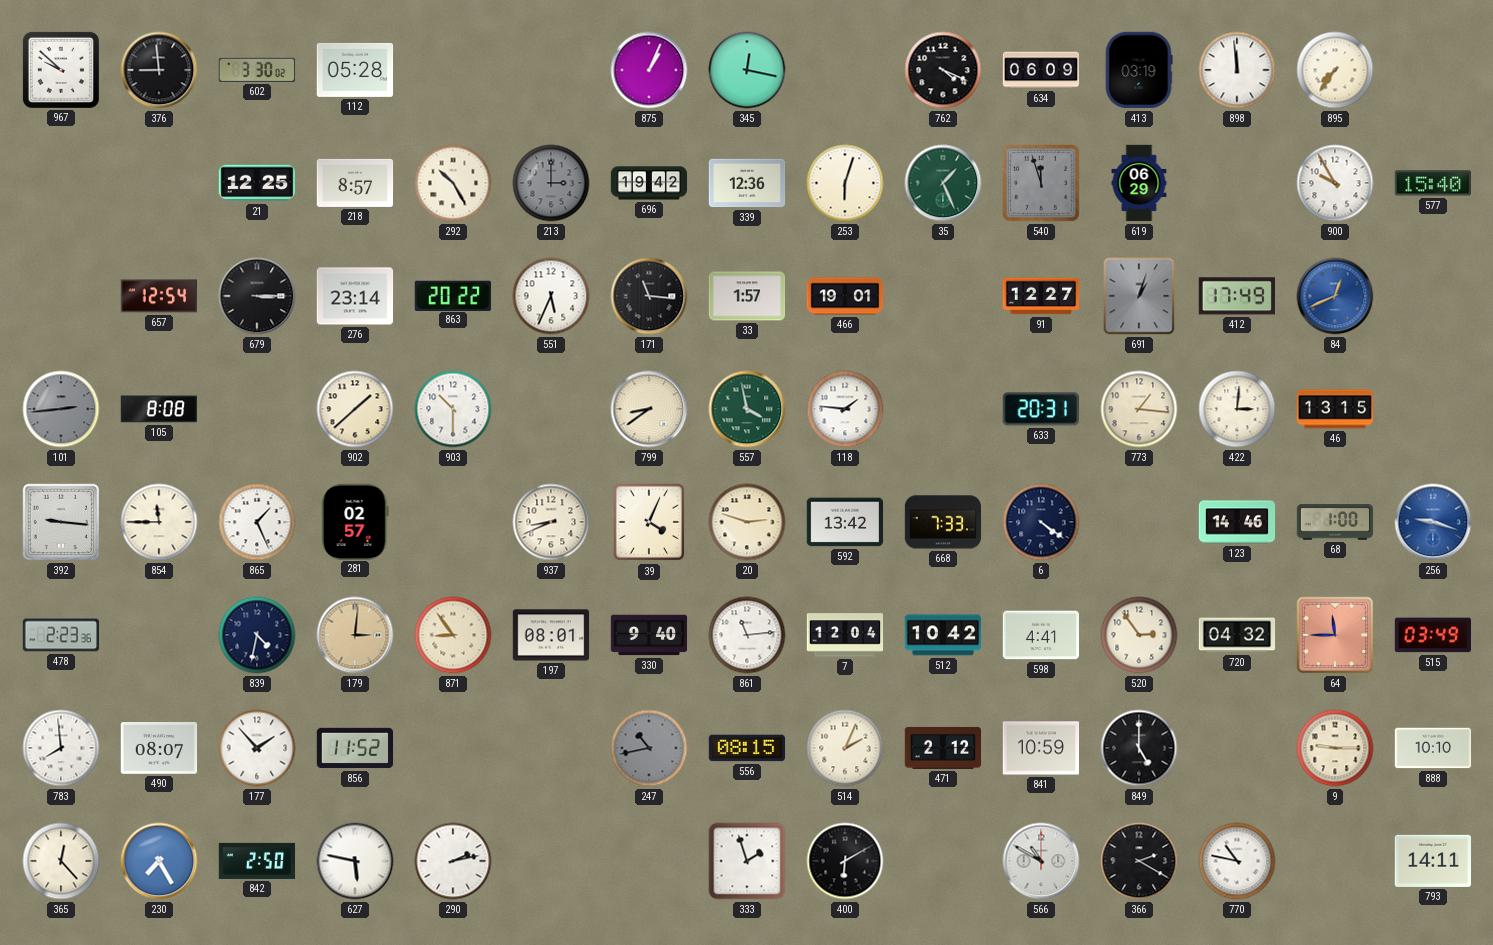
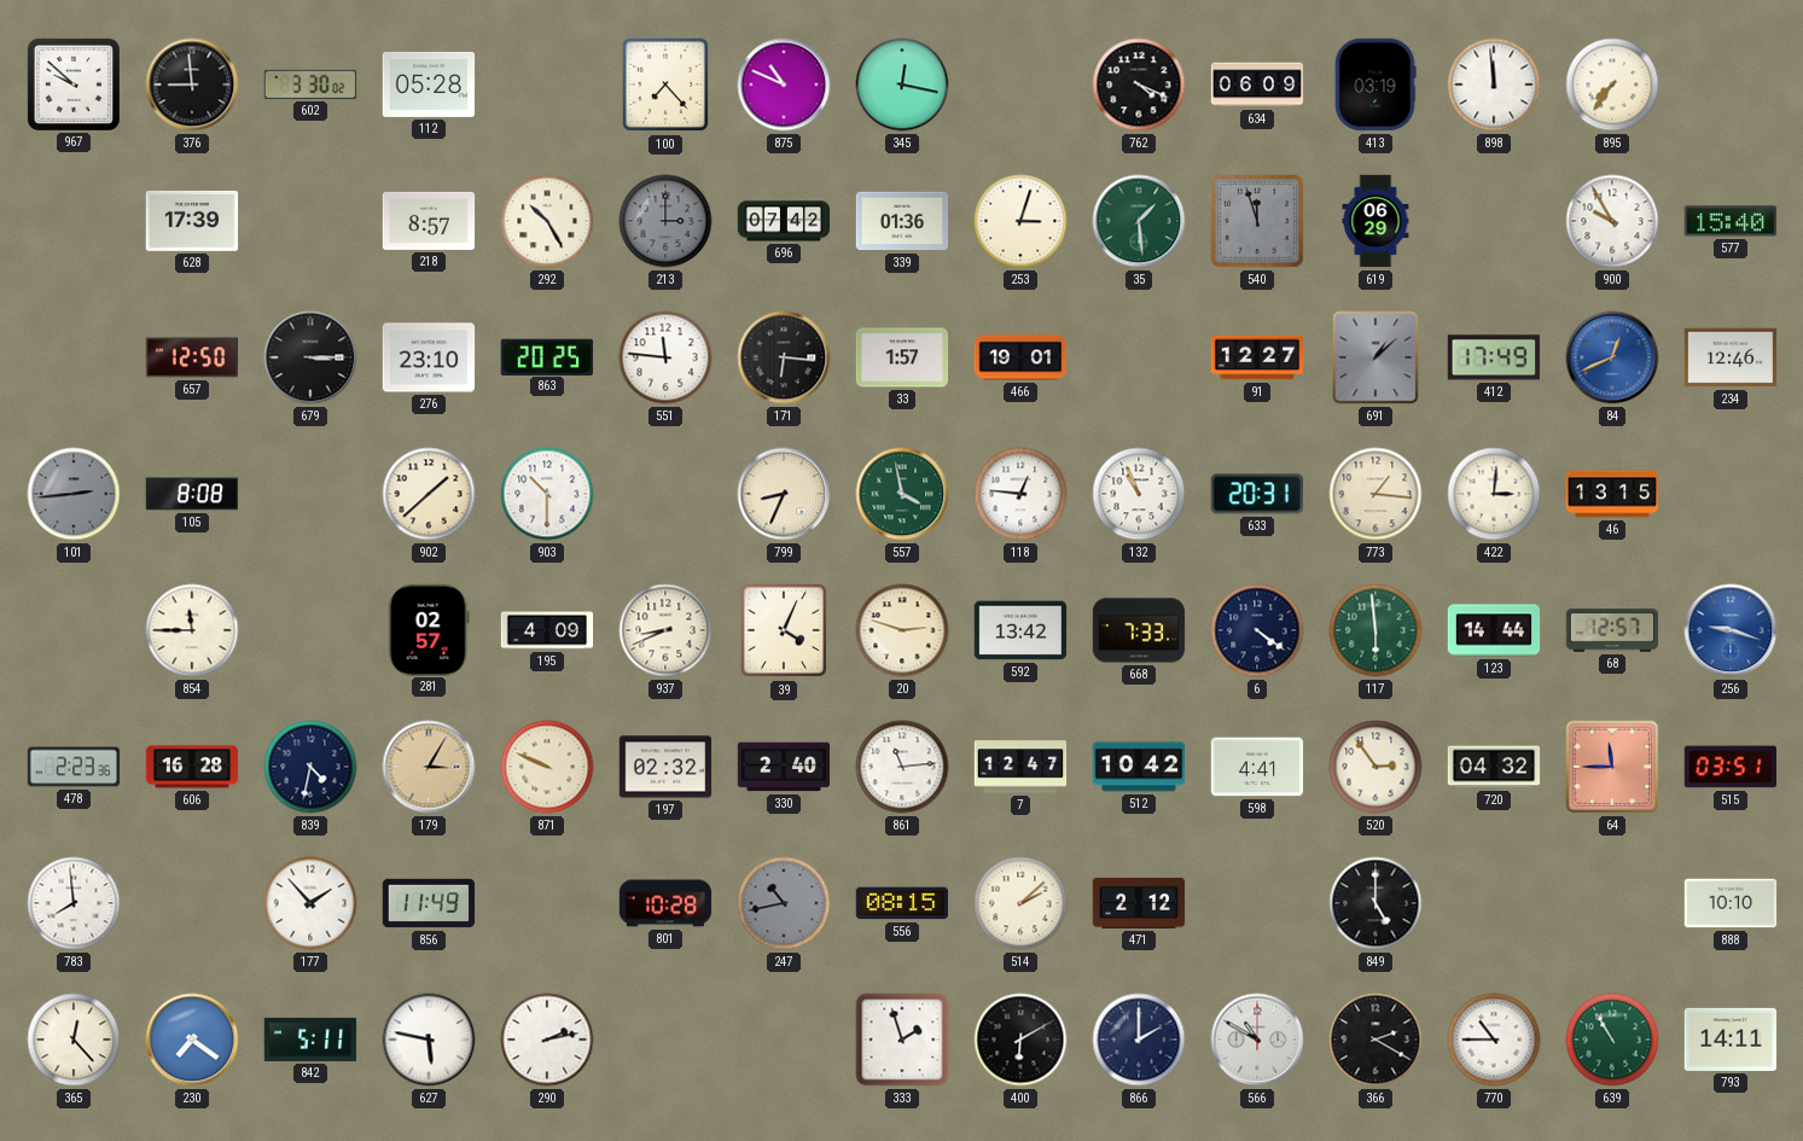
100: none -> 7:23
875: 1:04 -> 10:49
628: none -> 17:39
21: 12:25 -> none
696: 19:42 -> 07:42
339: 12:36 -> 01:36
253: 6:03 -> 3:03
35: 1:26 -> 1:29
657: 12:54 -> 12:50
276: 23:14 -> 23:10
863: 20:22 -> 20:25
551: 5:34 -> 11:46
171: 11:16 -> 6:16
691: 1:03 -> 1:08
234: none -> 12:46
799: 8:39 -> 8:34
118: 1:46 -> 12:46
132: none -> 10:56
392: 9:16 -> none
865: 1:26 -> none
195: none -> 4:09
117: none -> 5:59
123: 14:46 -> 14:44
68: 1:00 -> 12:57
606: none -> 16:28
179: 3:01 -> 3:05
871: 8:54 -> 9:49
197: 08:01 -> 02:32
330: 9:40 -> 2:40
7: 12:04 -> 12:47
515: 03:49 -> 03:51
490: 08:07 -> none
856: 11:52 -> 11:49
801: none -> 10:28
514: 2:04 -> 2:08
841: 10:59 -> none
9: 9:15 -> none
230: 7:25 -> 7:21
842: 2:50 -> 5:11
866: none -> 2:00
770: 10:47 -> 10:45
639: none -> 10:55
